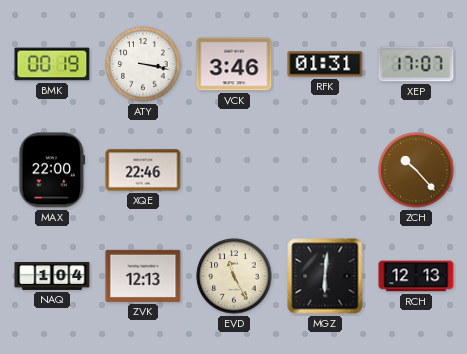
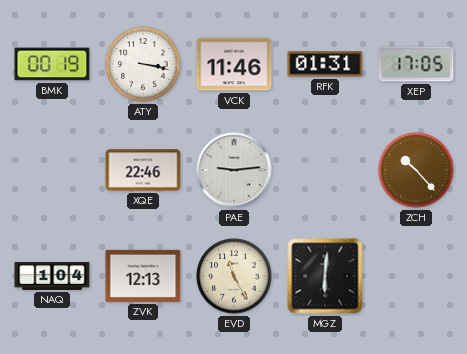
VCK: 3:46 -> 11:46
XEP: 17:07 -> 17:05
MAX: 22:00 -> none
PAE: none -> 9:14
RCH: 12:13 -> none
